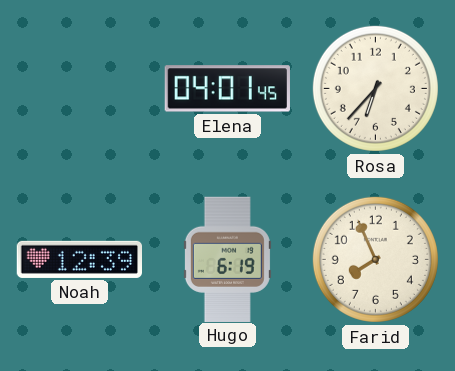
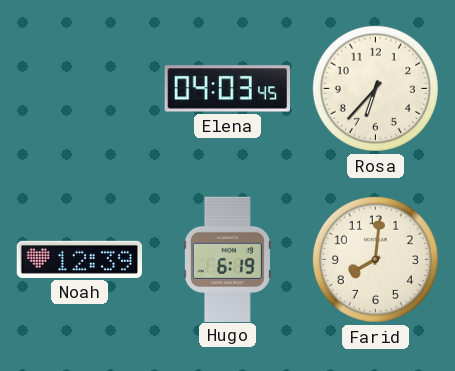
Elena: 04:01 -> 04:03
Farid: 7:56 -> 8:01
